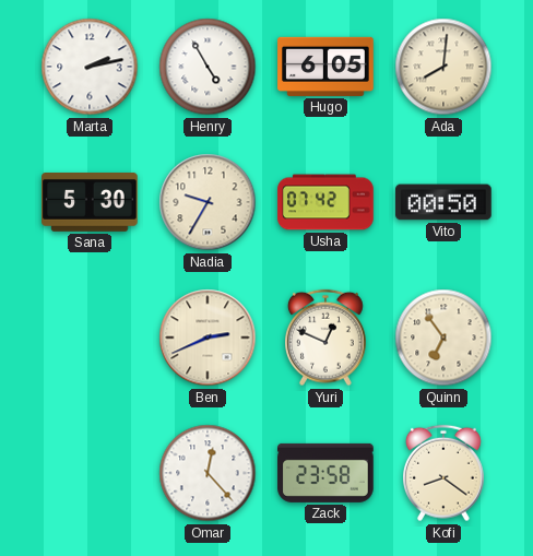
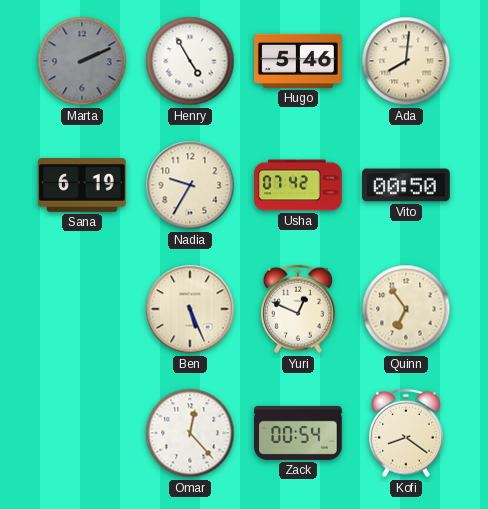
Marta: 2:13 -> 2:11
Marta dial: white -> grey
Hugo: 6:05 -> 5:46
Sana: 5:30 -> 6:19
Ben: 2:41 -> 5:26
Zack: 23:58 -> 00:54
